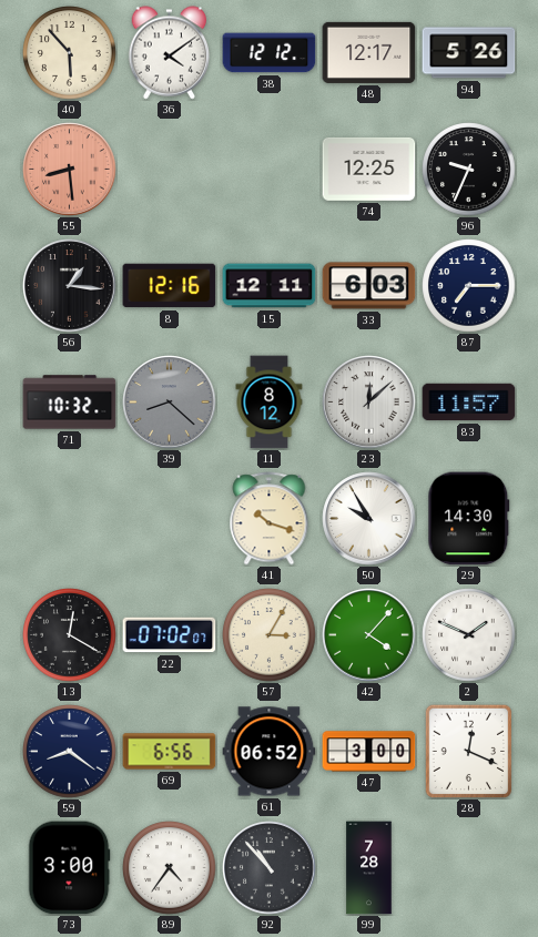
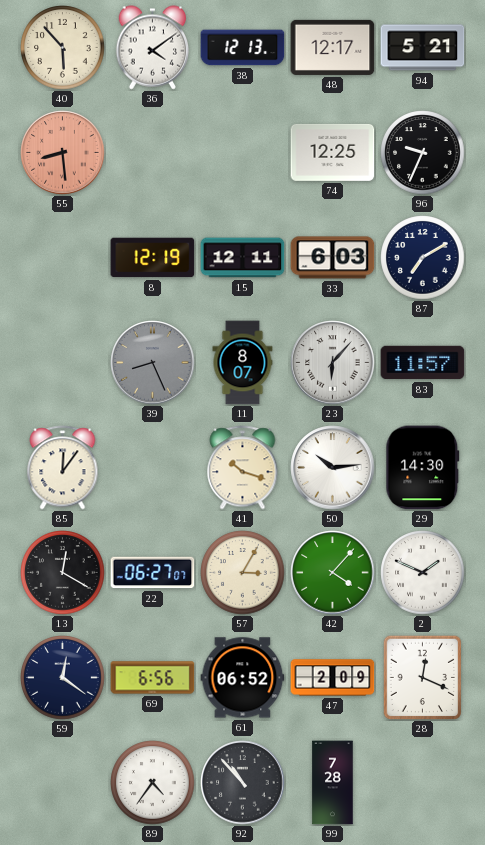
38: 12:12 -> 12:13
94: 5:26 -> 5:21
56: 1:16 -> none
8: 12:16 -> 12:19
87: 7:15 -> 7:10
71: 10:32 -> none
39: 8:22 -> 8:26
11: 8:12 -> 8:07
23: 12:08 -> 6:07
85: none -> 12:06
50: 9:55 -> 10:14
22: 07:02 -> 06:27
59: 8:21 -> 12:21
47: 3:00 -> 2:09
73: 3:00 -> none
